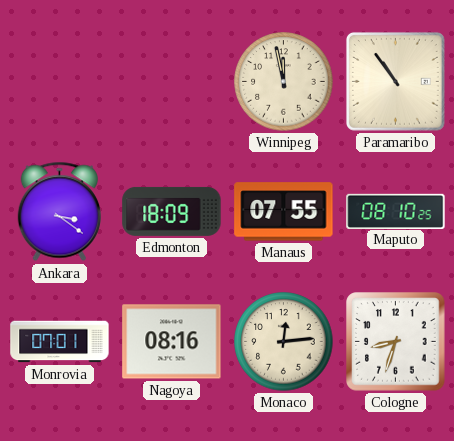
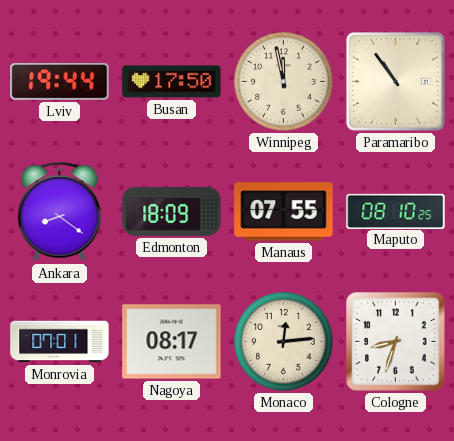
Lviv: none -> 19:44
Busan: none -> 17:50
Ankara: 3:21 -> 8:21
Nagoya: 08:16 -> 08:17
